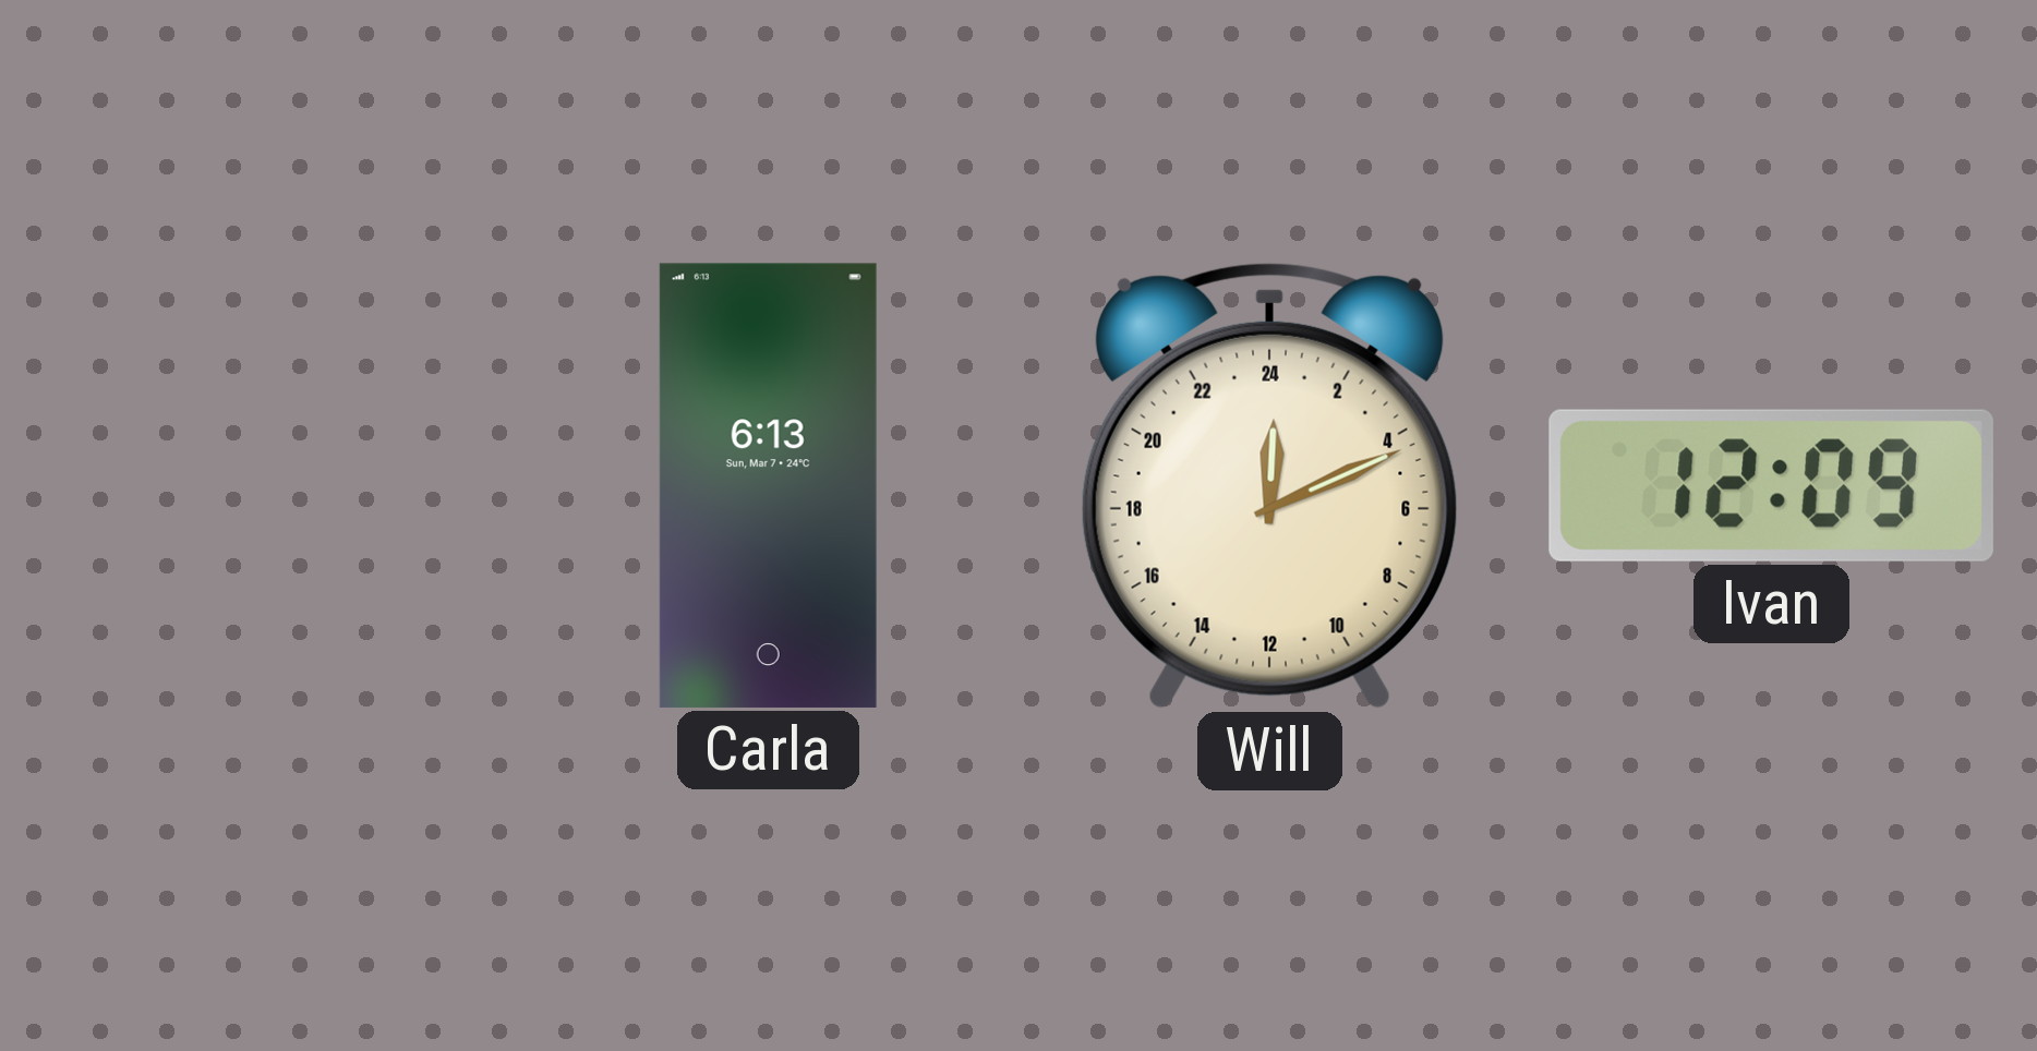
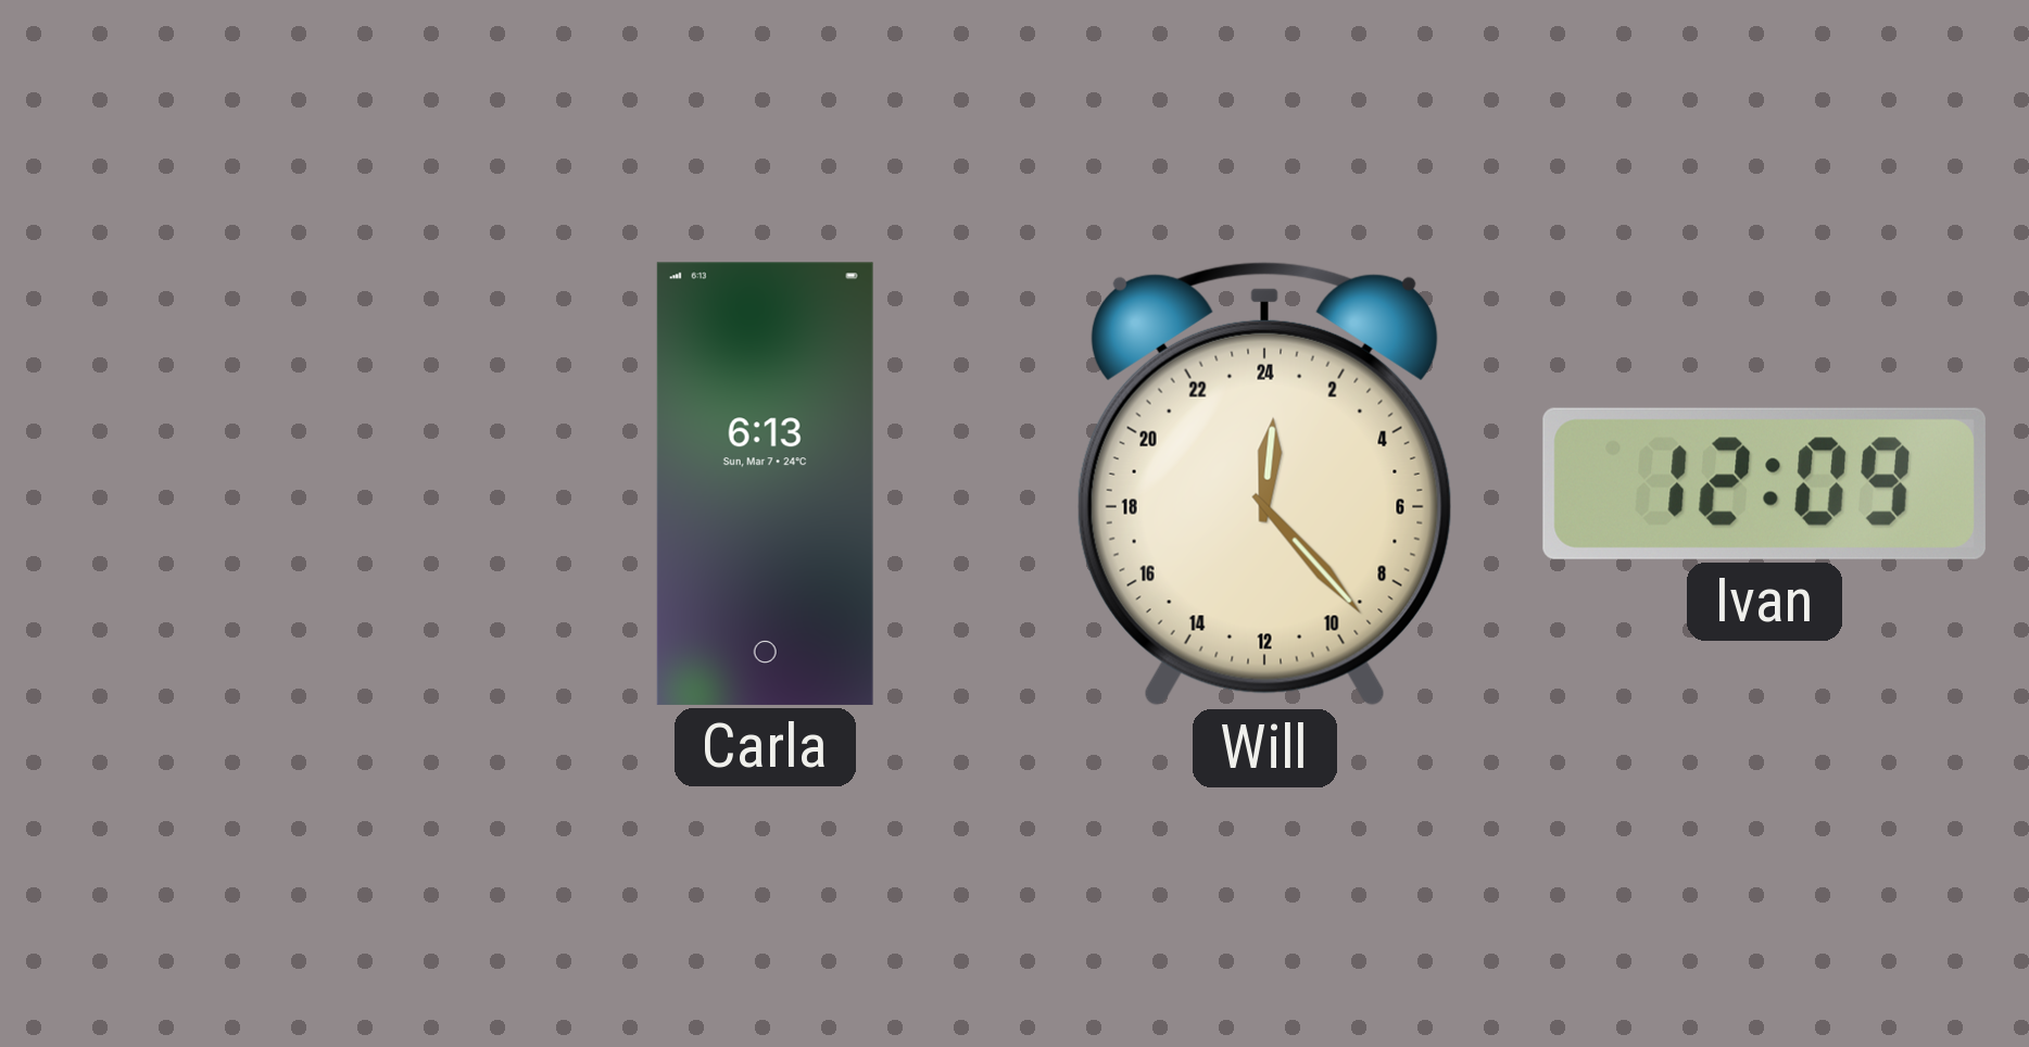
Will: 0:11 -> 0:23
